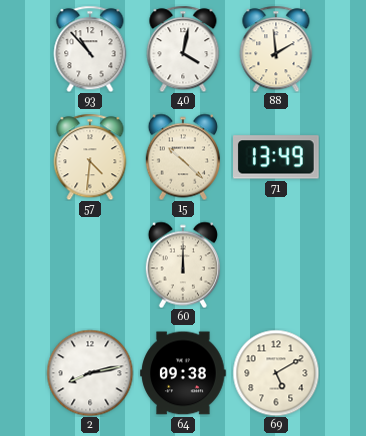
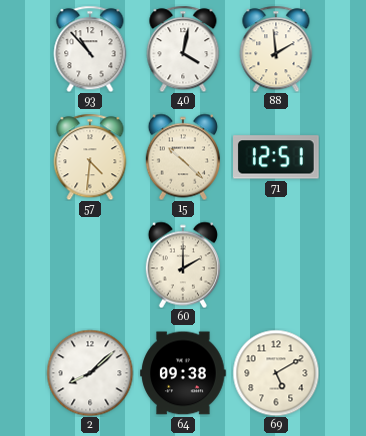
71: 13:49 -> 12:51
60: 12:00 -> 2:00
2: 8:13 -> 8:08
